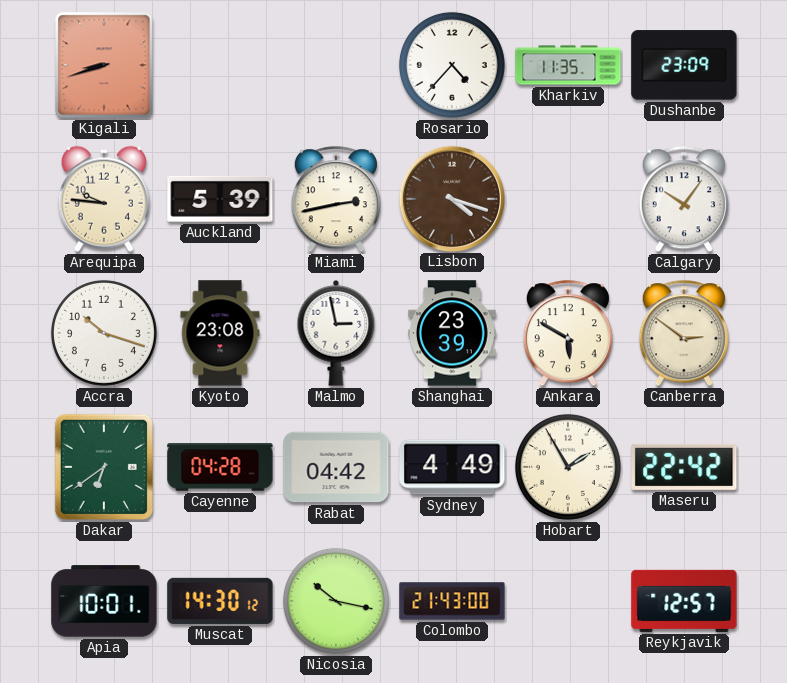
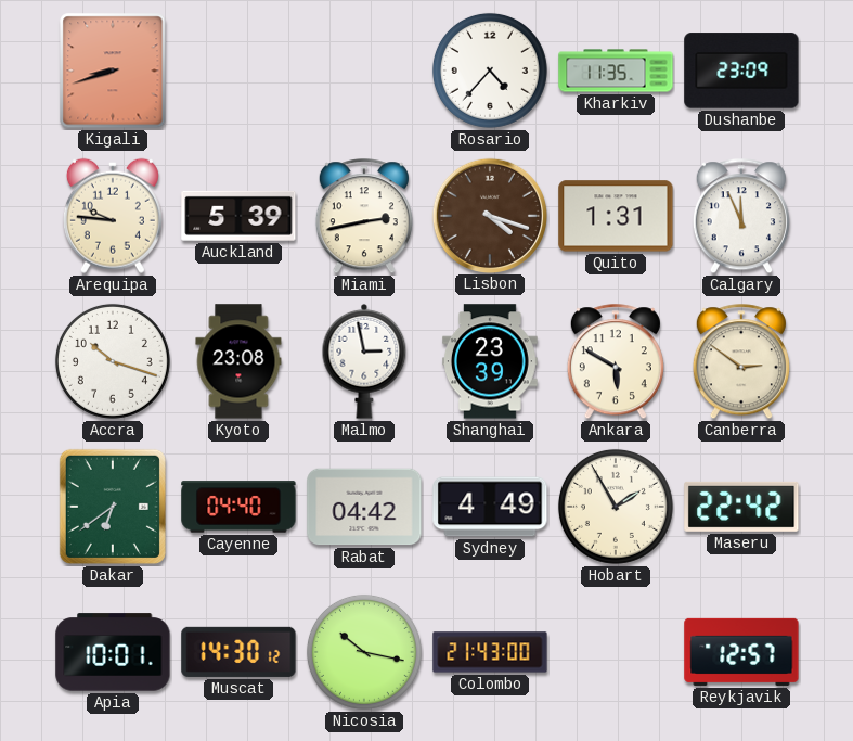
Quito: none -> 1:31
Calgary: 10:06 -> 11:56
Cayenne: 04:28 -> 04:40
